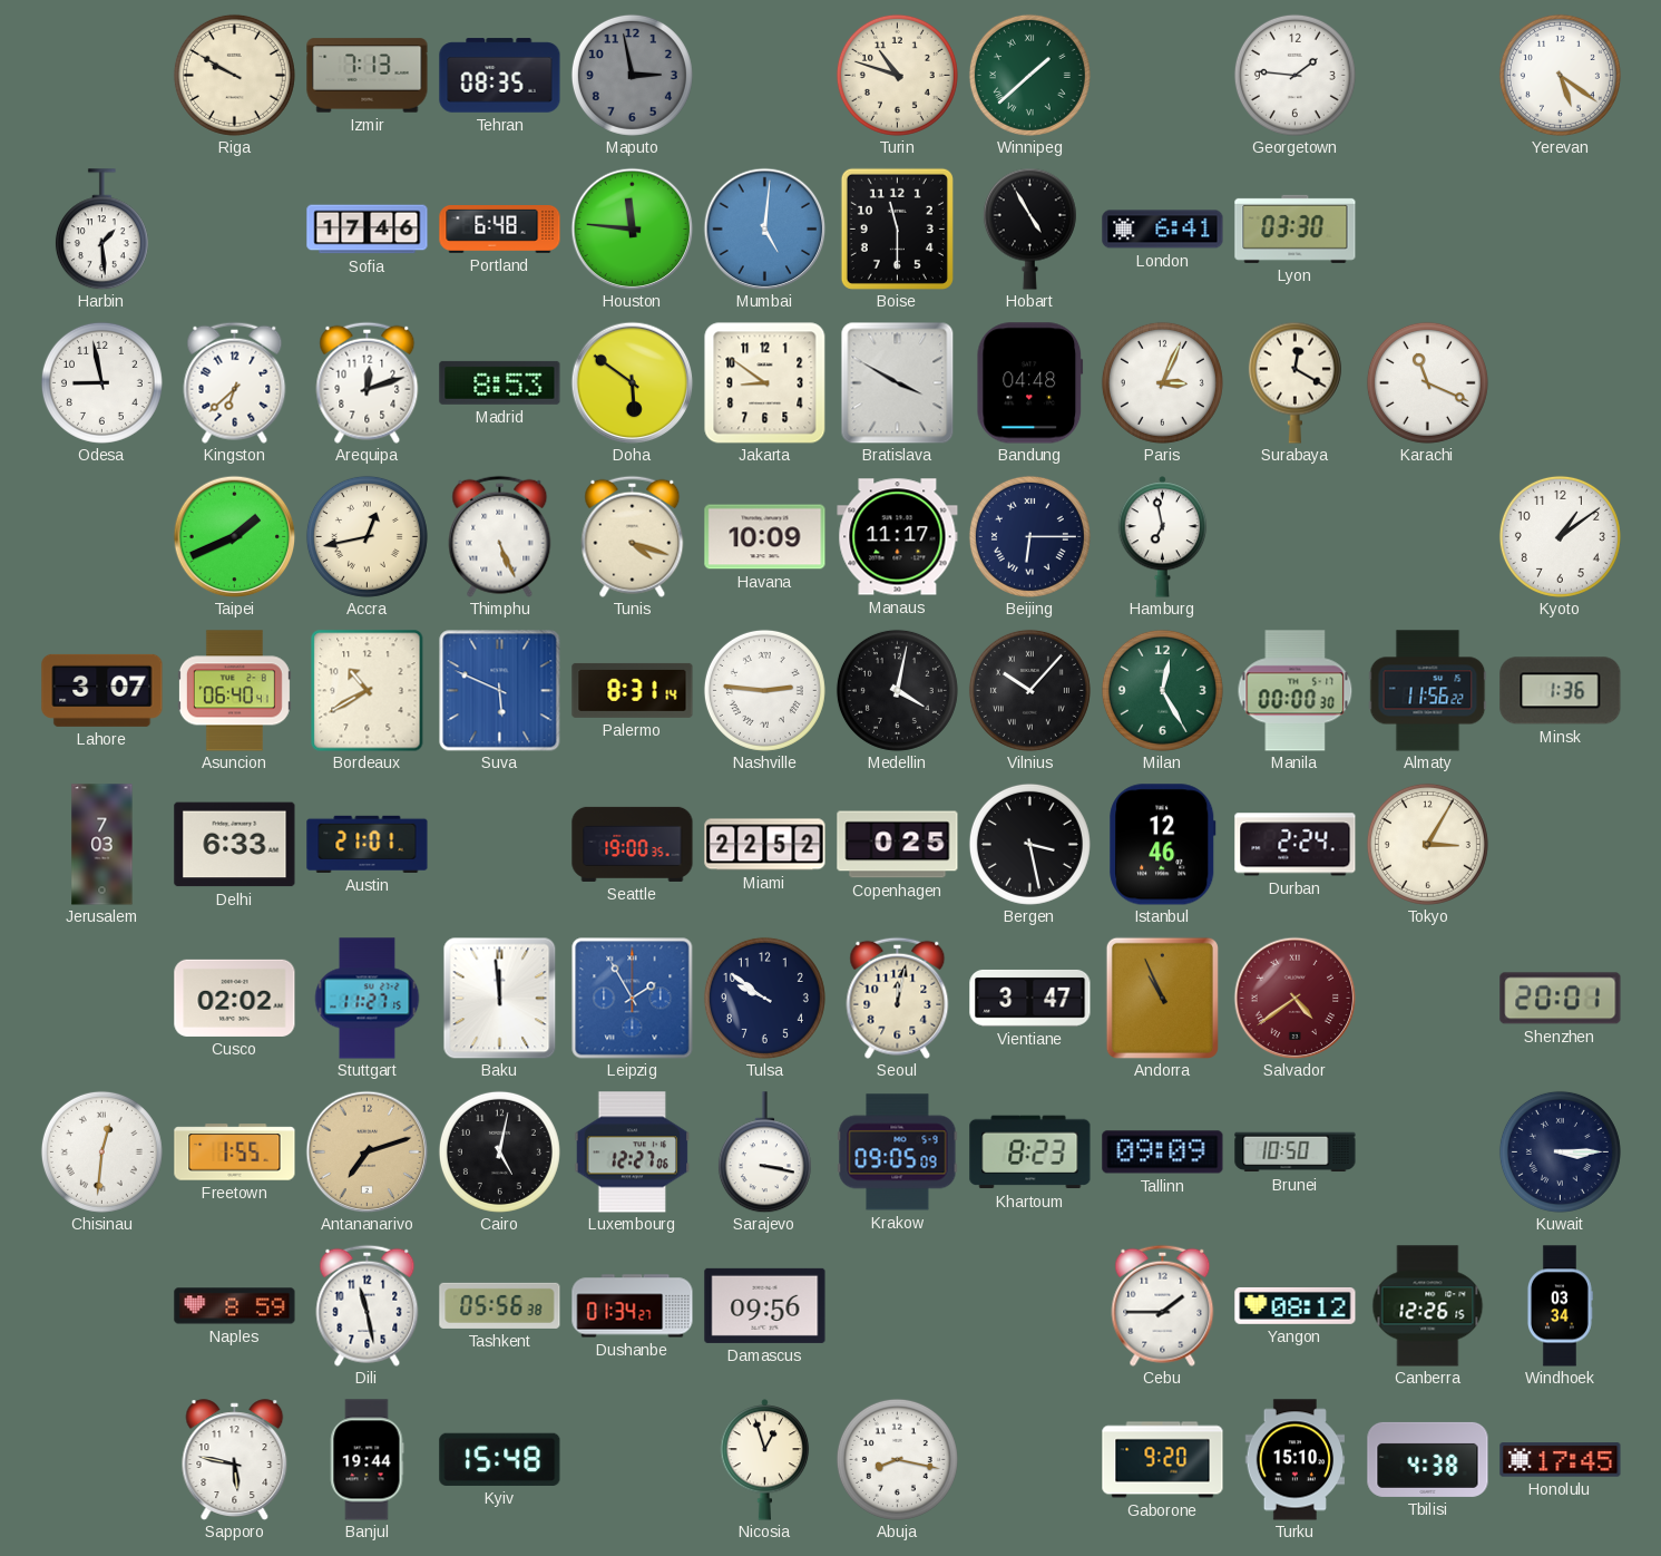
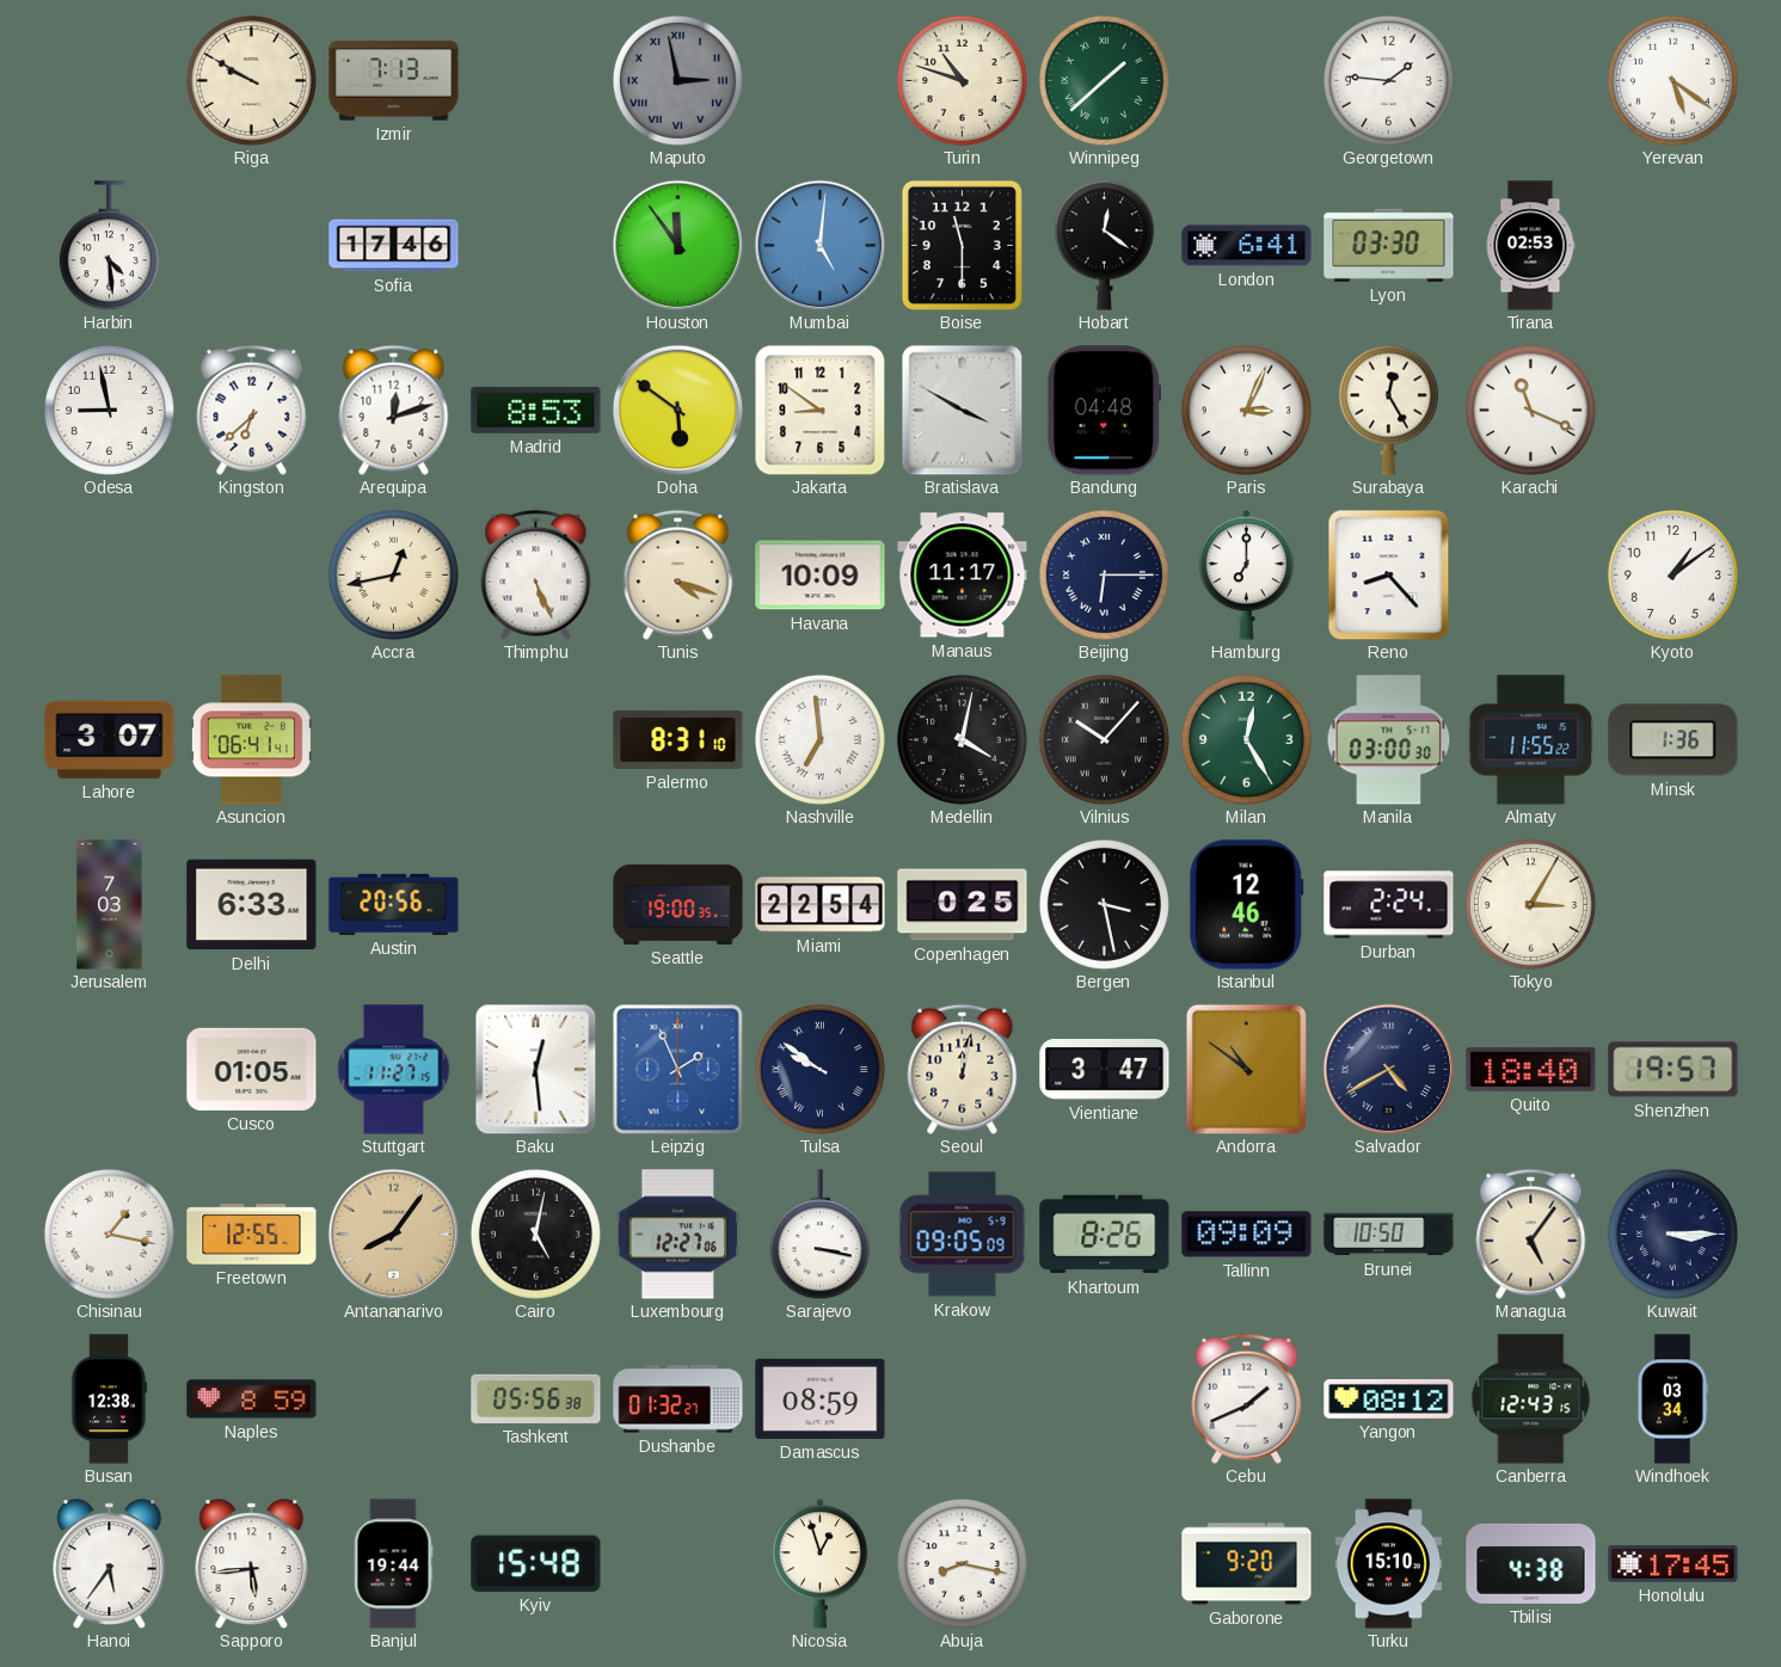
Tehran: 08:35 -> none
Maputo numerals: Arabic -> Roman
Harbin: 1:29 -> 4:29
Portland: 6:48 -> none
Houston: 11:46 -> 11:54
Hobart: 4:55 -> 12:21
Tirana: none -> 02:53
Surabaya: 12:20 -> 12:25
Taipei: 1:41 -> none
Hamburg: 6:58 -> 7:00
Reno: none -> 8:23
Asuncion: 06:40 -> 06:41
Bordeaux: 10:40 -> none
Suva: 5:49 -> none
Palermo: 8:31:14 -> 8:31:10
Nashville: 2:46 -> 6:59
Manila: 00:00 -> 03:00
Almaty: 11:56 -> 11:55
Austin: 21:01 -> 20:56
Miami: 22:52 -> 22:54
Cusco: 02:02 -> 01:05
Baku: 11:59 -> 12:29
Leipzig: 1:55 -> 1:56
Tulsa numerals: Arabic -> Roman
Andorra: 10:56 -> 10:51
Salvador: 4:39 -> 4:40
Salvador dial: burgundy -> navy
Quito: none -> 18:40
Shenzhen: 20:01 -> 19:57
Chisinau: 12:31 -> 1:17
Freetown: 1:55 -> 12:55
Antananarivo: 7:12 -> 8:06
Khartoum: 8:23 -> 8:26
Managua: none -> 5:06
Busan: none -> 12:38
Dili: 11:28 -> none
Dushanbe: 01:34 -> 01:32
Damascus: 09:56 -> 08:59
Cebu: 1:45 -> 1:41
Canberra: 12:26 -> 12:43
Hanoi: none -> 5:36
Sapporo: 5:47 -> 5:44
